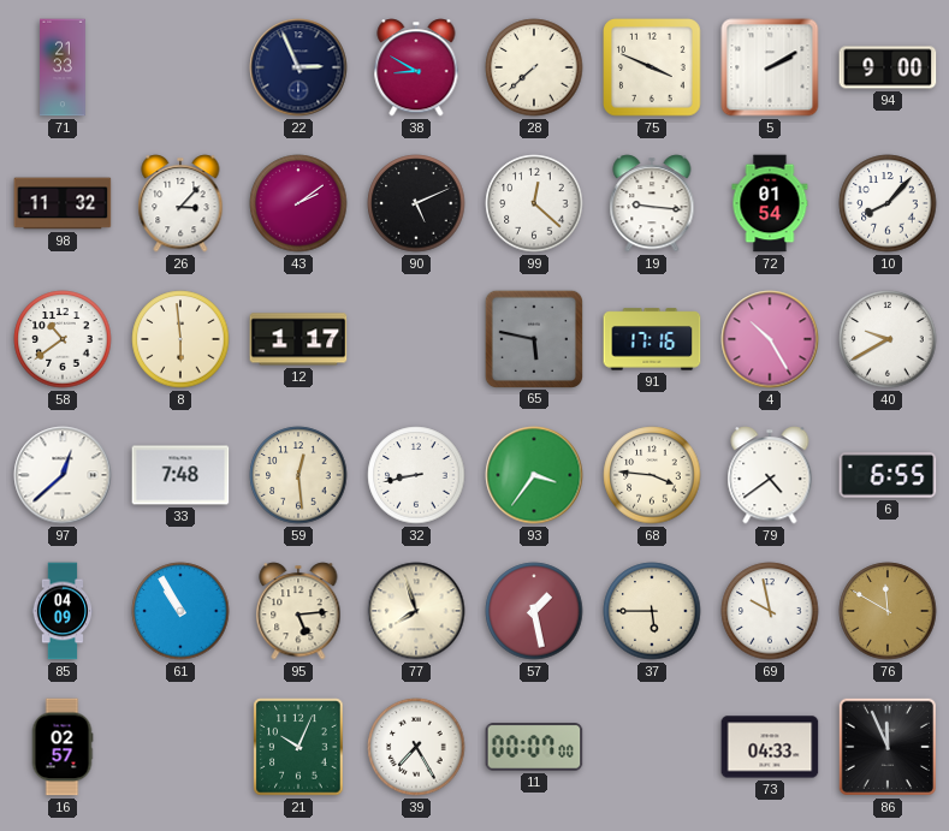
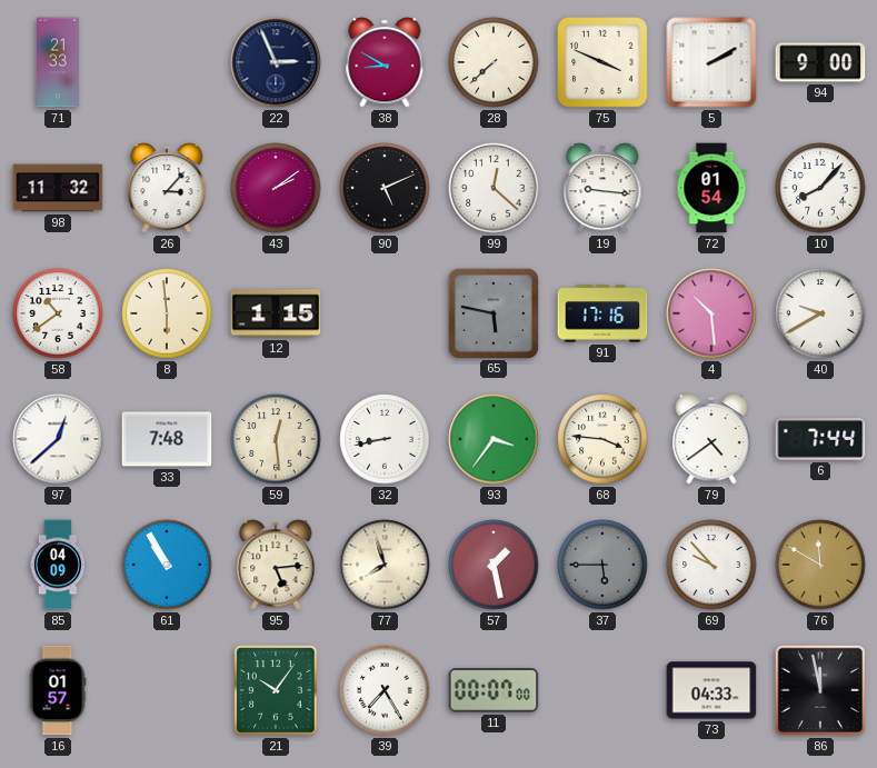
12: 1:17 -> 1:15
4: 10:25 -> 10:29
6: 6:55 -> 7:44
37 dial: cream -> grey
69: 9:58 -> 9:53
16: 02:57 -> 01:57
21: 10:04 -> 10:06
86: 11:56 -> 11:58
